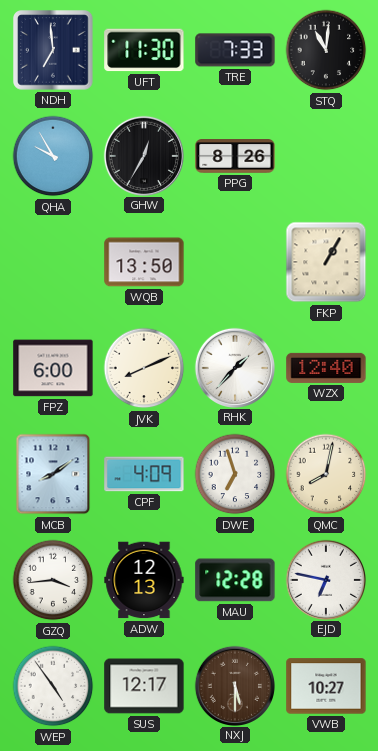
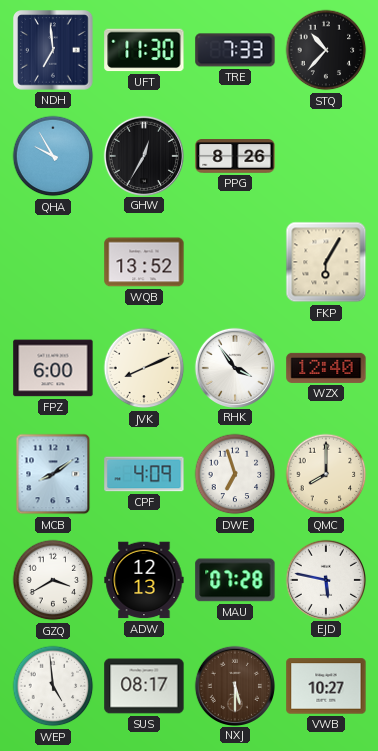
STQ: 11:01 -> 10:37
WQB: 13:50 -> 13:52
FKP: 1:05 -> 6:05
RHK: 1:37 -> 3:54
QMC: 8:02 -> 8:00
GZQ: 3:44 -> 3:40
MAU: 12:28 -> 07:28
EJD: 6:47 -> 5:47
WEP: 4:54 -> 4:59
SUS: 12:17 -> 08:17
